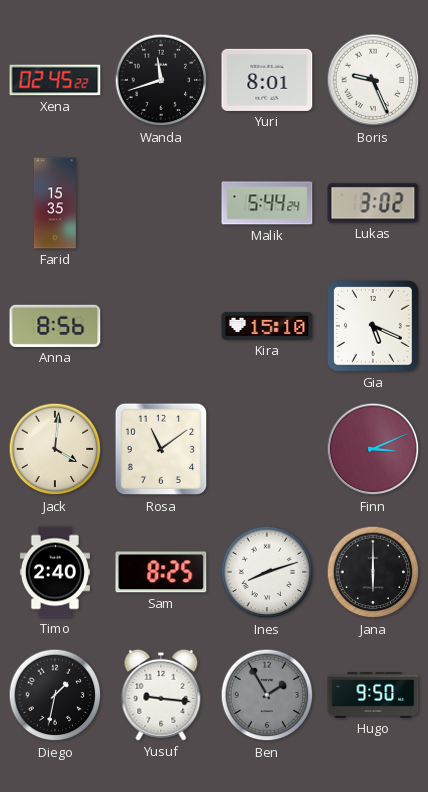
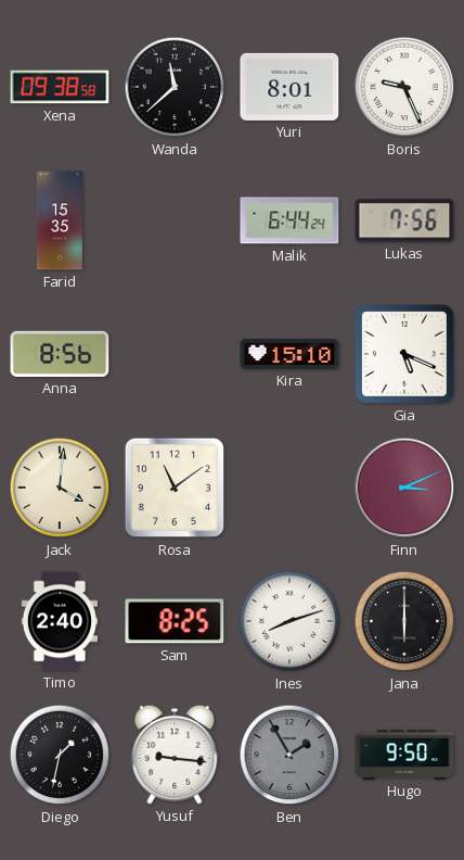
Xena: 02:45 -> 09:38
Wanda: 11:42 -> 11:38
Malik: 5:44 -> 6:44
Lukas: 3:02 -> 7:56
